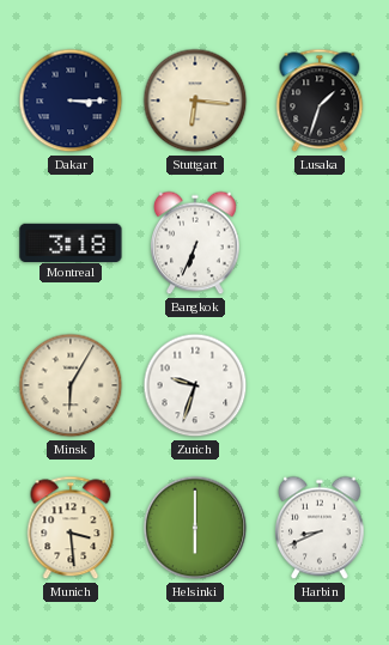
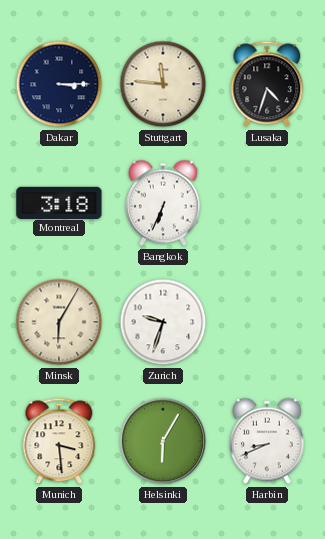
Stuttgart: 6:16 -> 11:46
Lusaka: 1:33 -> 4:33
Helsinki: 6:00 -> 6:05
